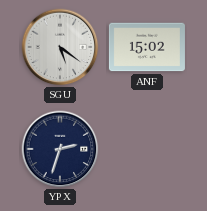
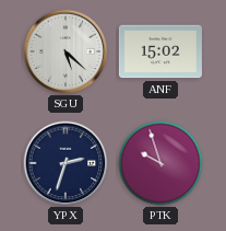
SGU: 5:21 -> 5:22
PTK: none -> 9:57
